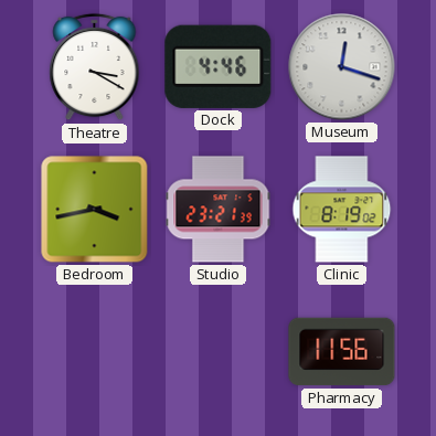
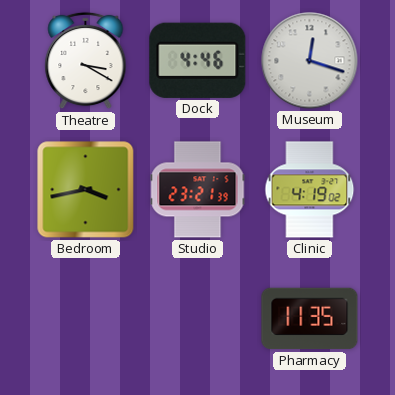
Clinic: 8:19 -> 4:19
Pharmacy: 11:56 -> 11:35
